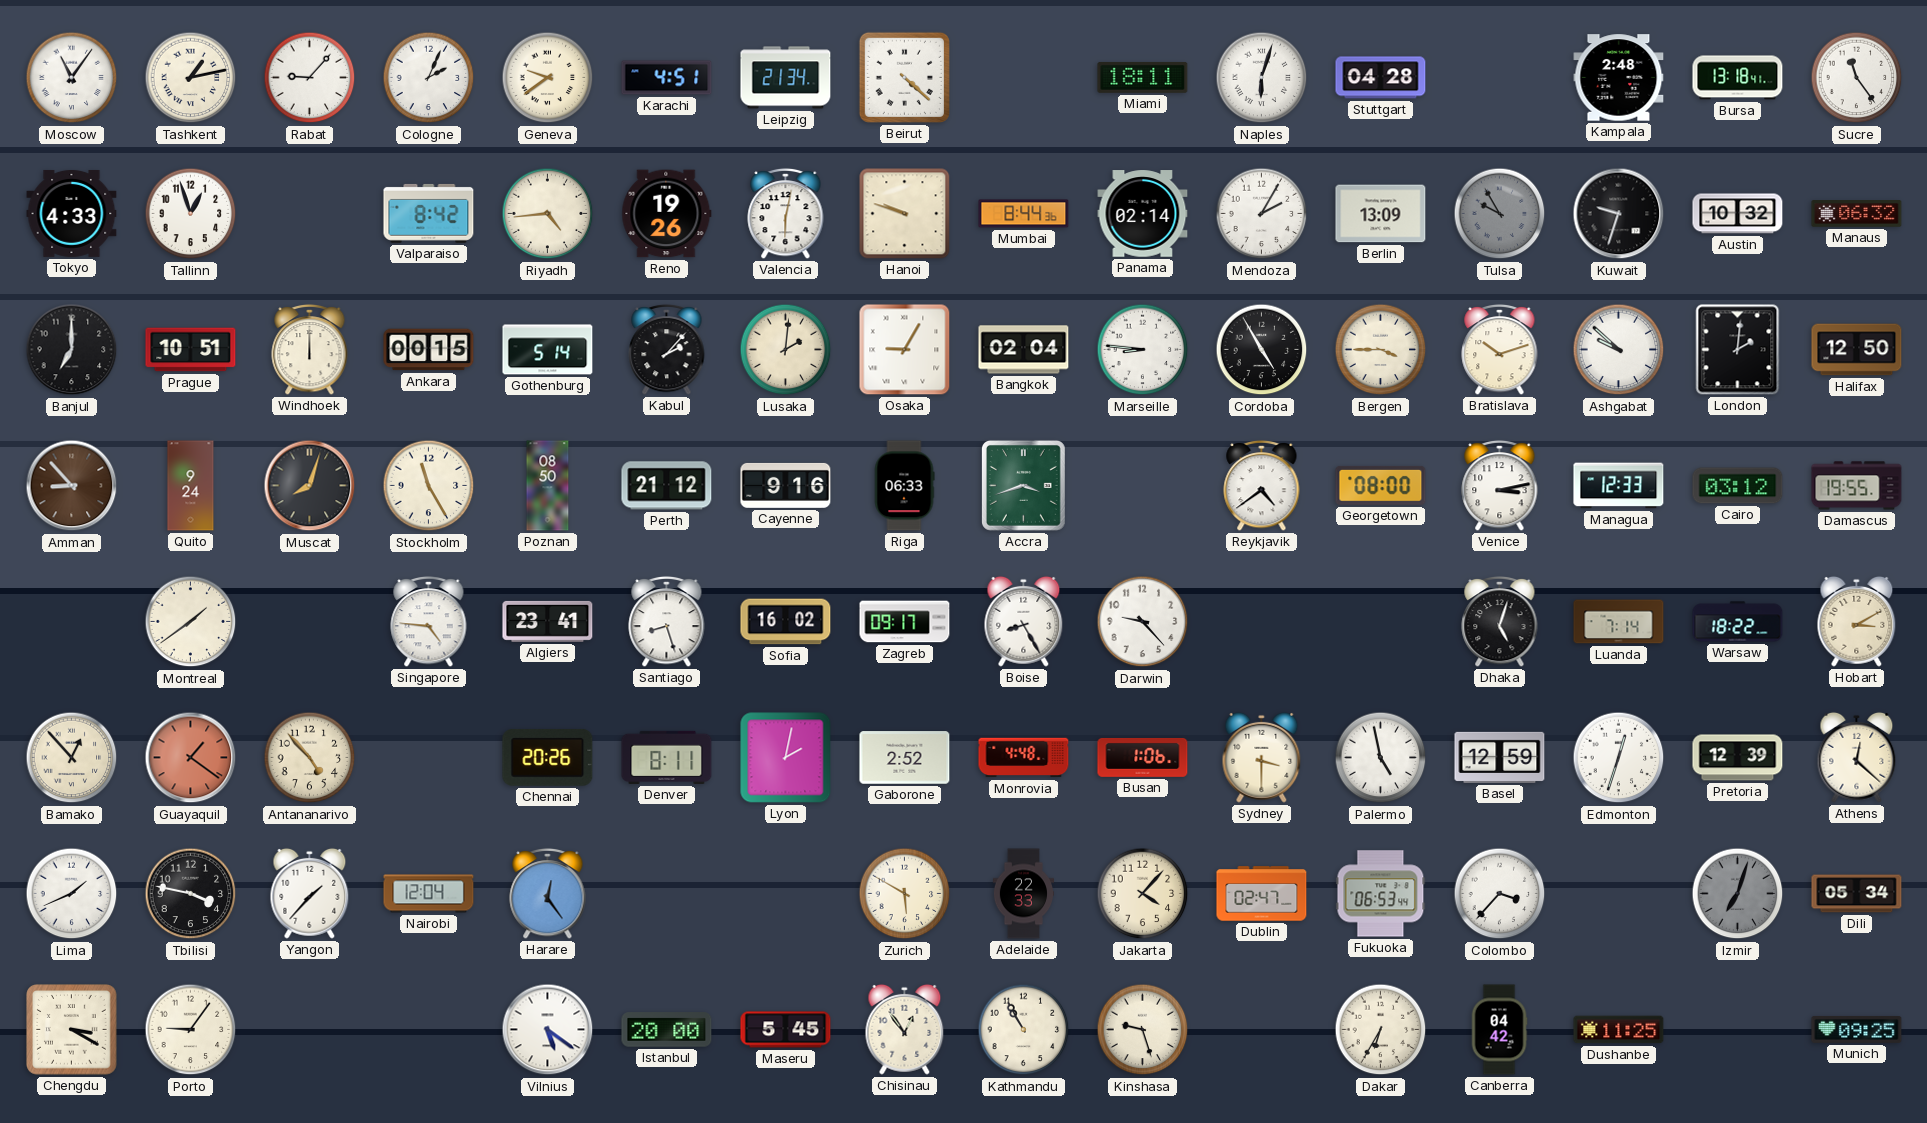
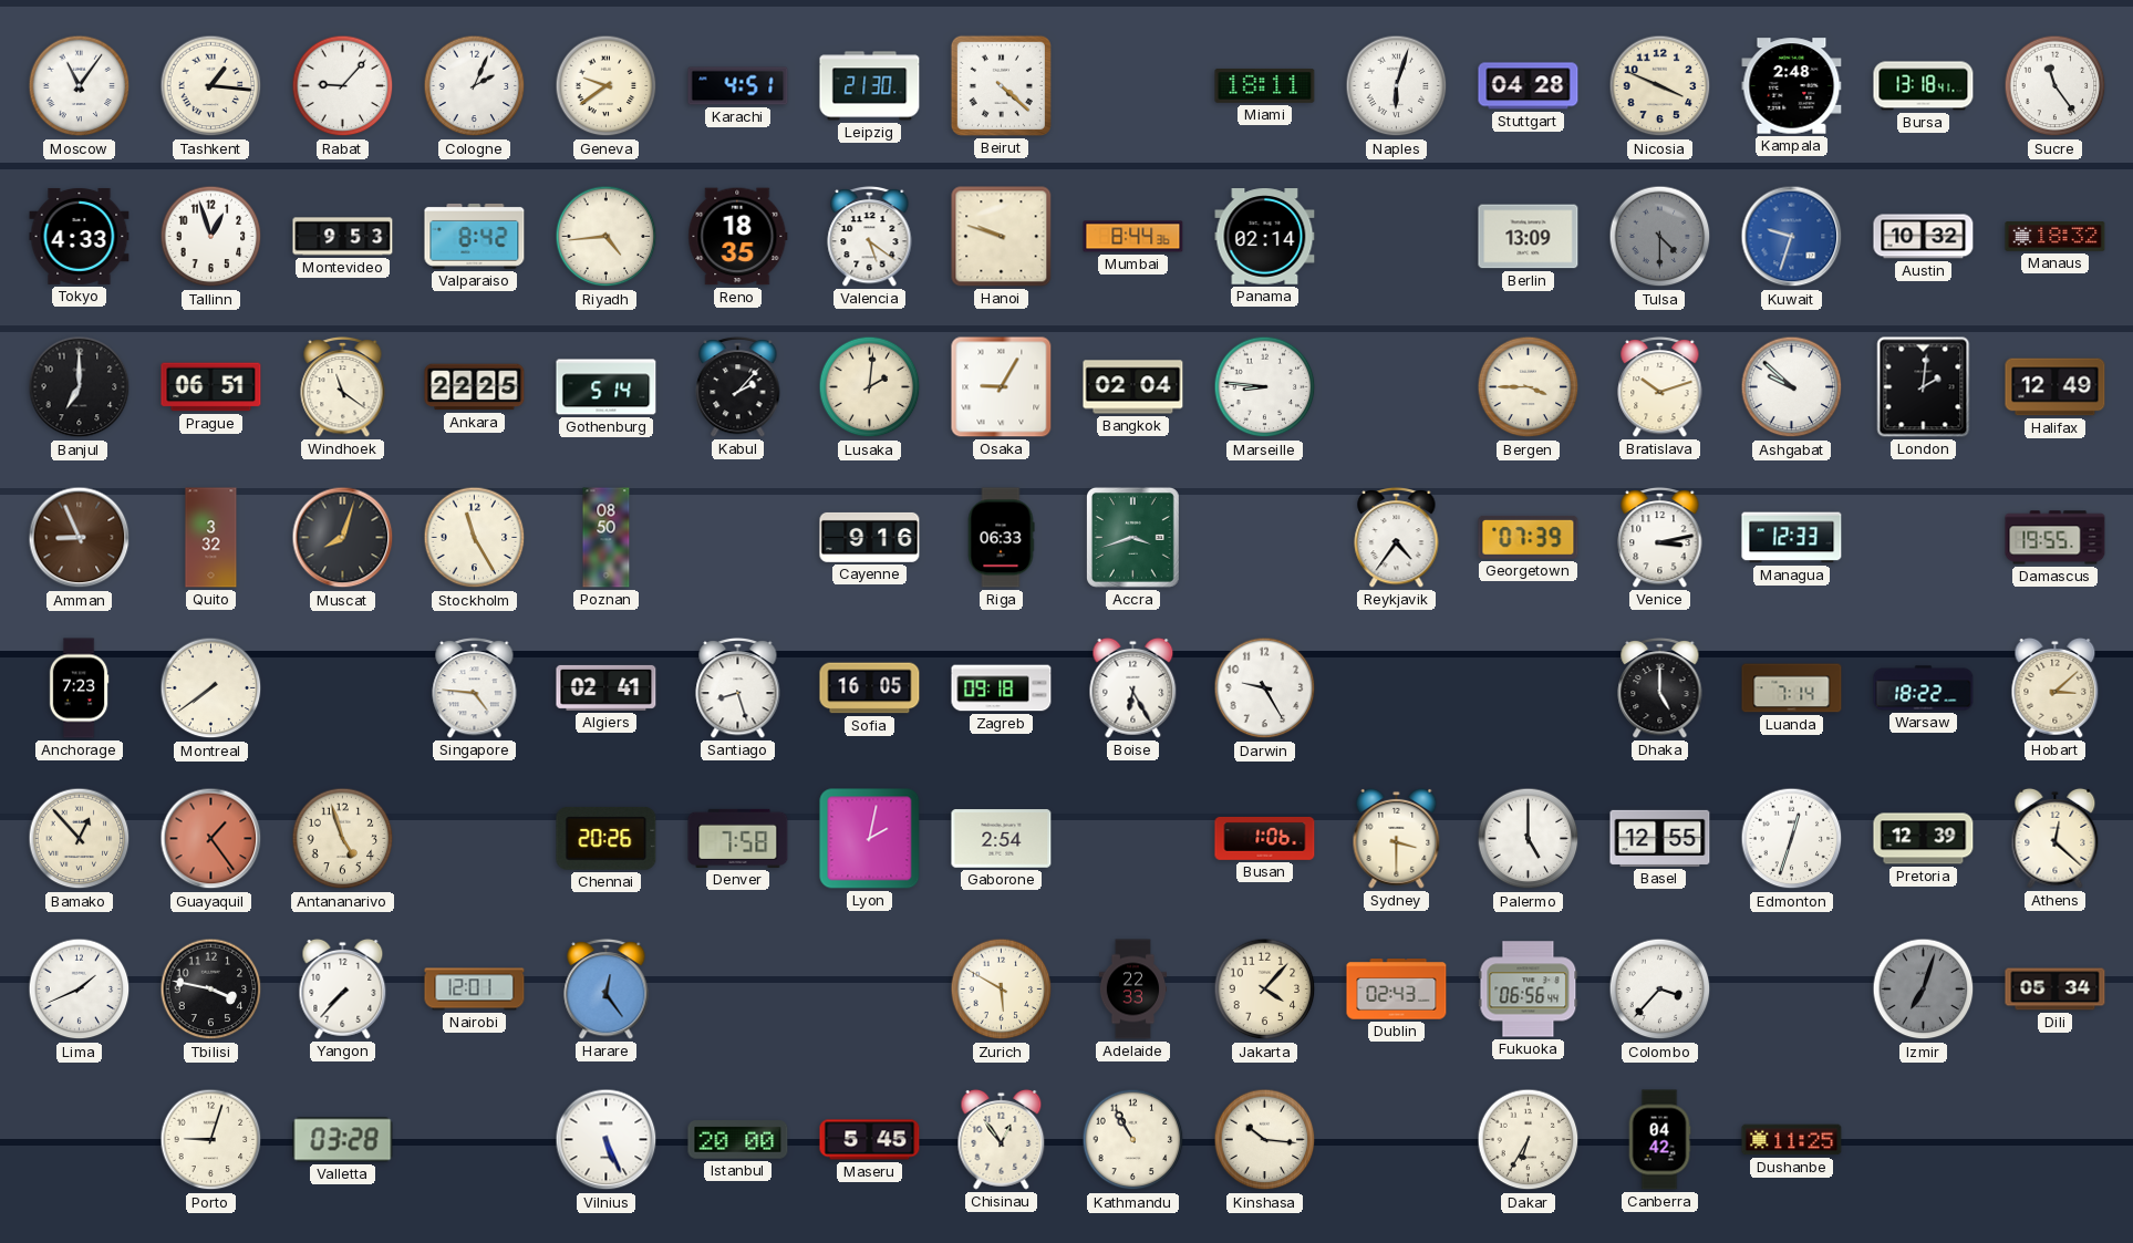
Tashkent: 1:13 -> 1:16
Leipzig: 21:34 -> 21:30
Nicosia: none -> 3:49
Montevideo: none -> 9:53
Reno: 19:26 -> 18:35
Valencia: 6:02 -> 5:21
Mendoza: 2:05 -> none
Tulsa: 9:55 -> 4:30
Kuwait dial: black -> blue
Manaus: 06:32 -> 18:32
Prague: 10:51 -> 06:51
Windhoek: 12:00 -> 11:21
Ankara: 00:15 -> 22:25
Cordoba: 4:55 -> none
Halifax: 12:50 -> 12:49
Amman: 8:53 -> 8:56
Quito: 9:24 -> 3:32
Perth: 21:12 -> none
Reykjavik: 4:39 -> 4:36
Georgetown: 08:00 -> 07:39
Cairo: 03:12 -> none
Anchorage: none -> 7:23
Montreal: 1:39 -> 7:39
Algiers: 23:41 -> 02:41
Sofia: 16:02 -> 16:05
Zagreb: 09:17 -> 09:18
Boise: 8:25 -> 6:25
Darwin: 9:23 -> 9:25
Dhaka: 5:03 -> 5:00
Hobart: 3:10 -> 3:08
Guayaquil: 1:21 -> 1:24
Antananarivo: 4:53 -> 4:57
Denver: 8:11 -> 7:58
Gaborone: 2:52 -> 2:54
Monrovia: 4:48 -> none
Palermo: 4:58 -> 5:00
Basel: 12:59 -> 12:55
Yangon: 1:37 -> 7:37
Nairobi: 12:04 -> 12:01
Dublin: 02:47 -> 02:43
Fukuoka: 06:53 -> 06:56
Chengdu: 3:20 -> none
Porto: 9:06 -> 9:03
Valletta: none -> 03:28
Vilnius: 5:21 -> 5:26
Kinshasa: 9:27 -> 10:16
Munich: 09:25 -> none
